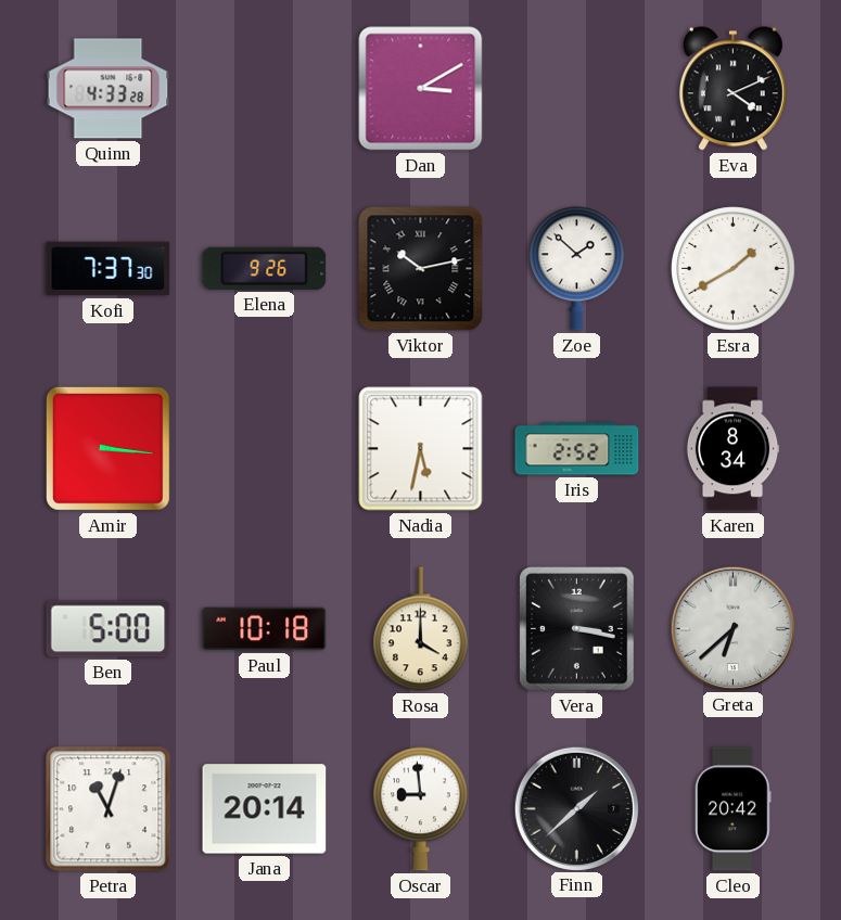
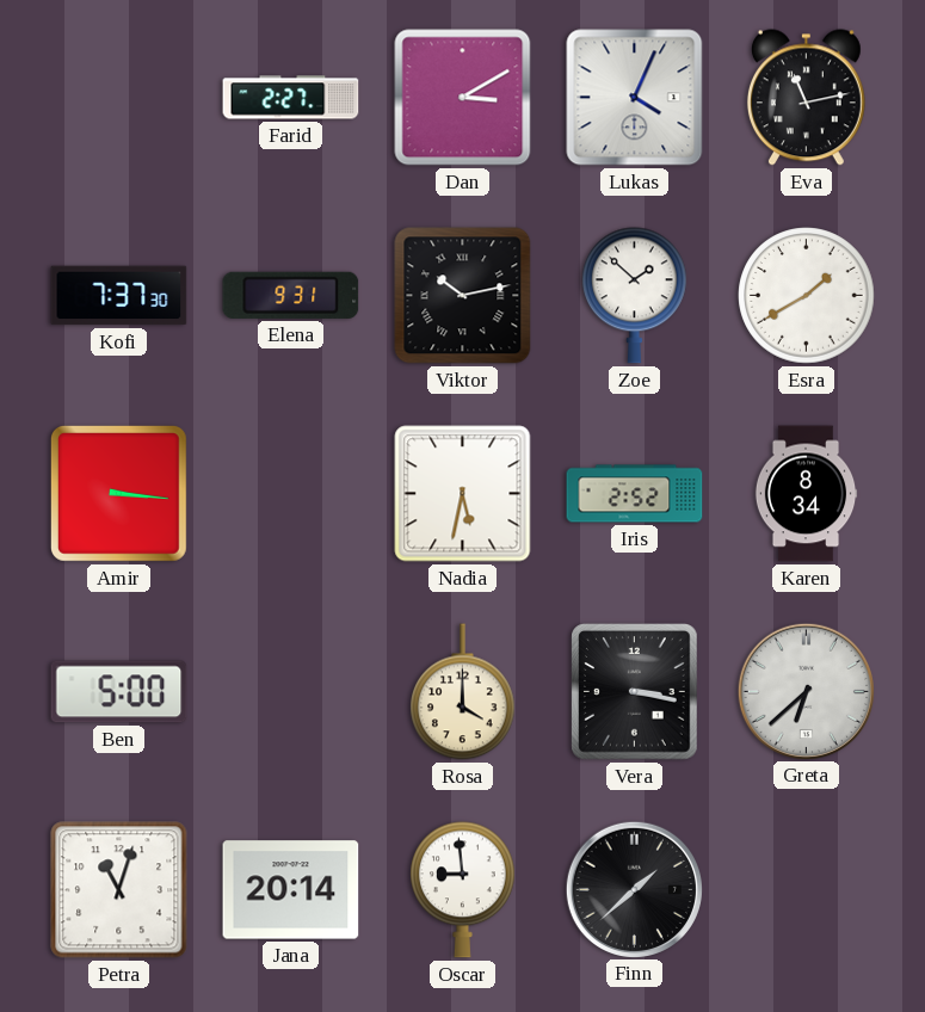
Quinn: 4:33 -> none
Farid: none -> 2:27
Lukas: none -> 4:04
Eva: 4:11 -> 11:13
Elena: 9:26 -> 9:31
Paul: 10:18 -> none
Cleo: 20:42 -> none
